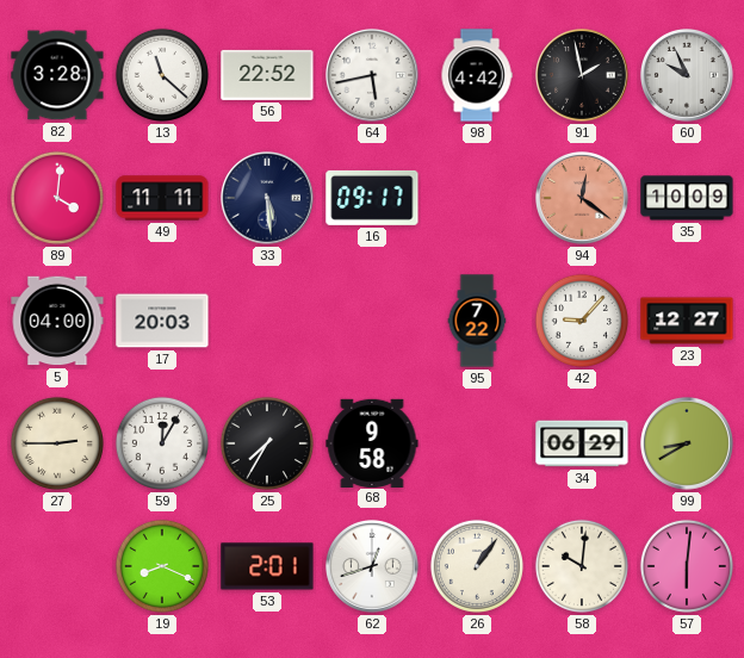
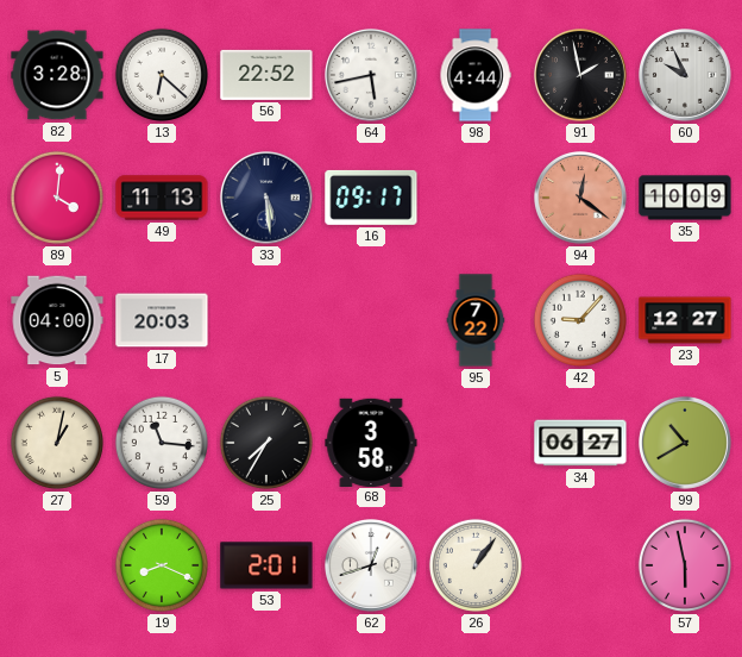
13: 11:22 -> 6:22
98: 4:42 -> 4:44
49: 11:11 -> 11:13
27: 2:45 -> 1:02
59: 12:05 -> 11:16
68: 9:58 -> 3:58
34: 06:29 -> 06:27
99: 8:40 -> 10:40
58: 10:01 -> none
57: 6:01 -> 5:58
